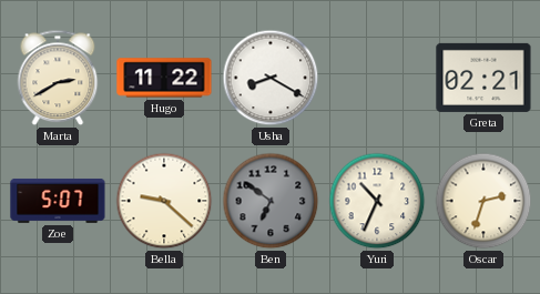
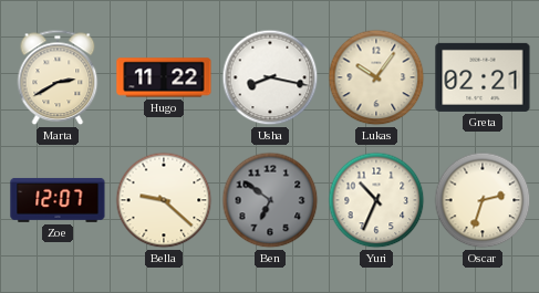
Usha: 8:20 -> 8:17
Lukas: none -> 10:06
Zoe: 5:07 -> 12:07
